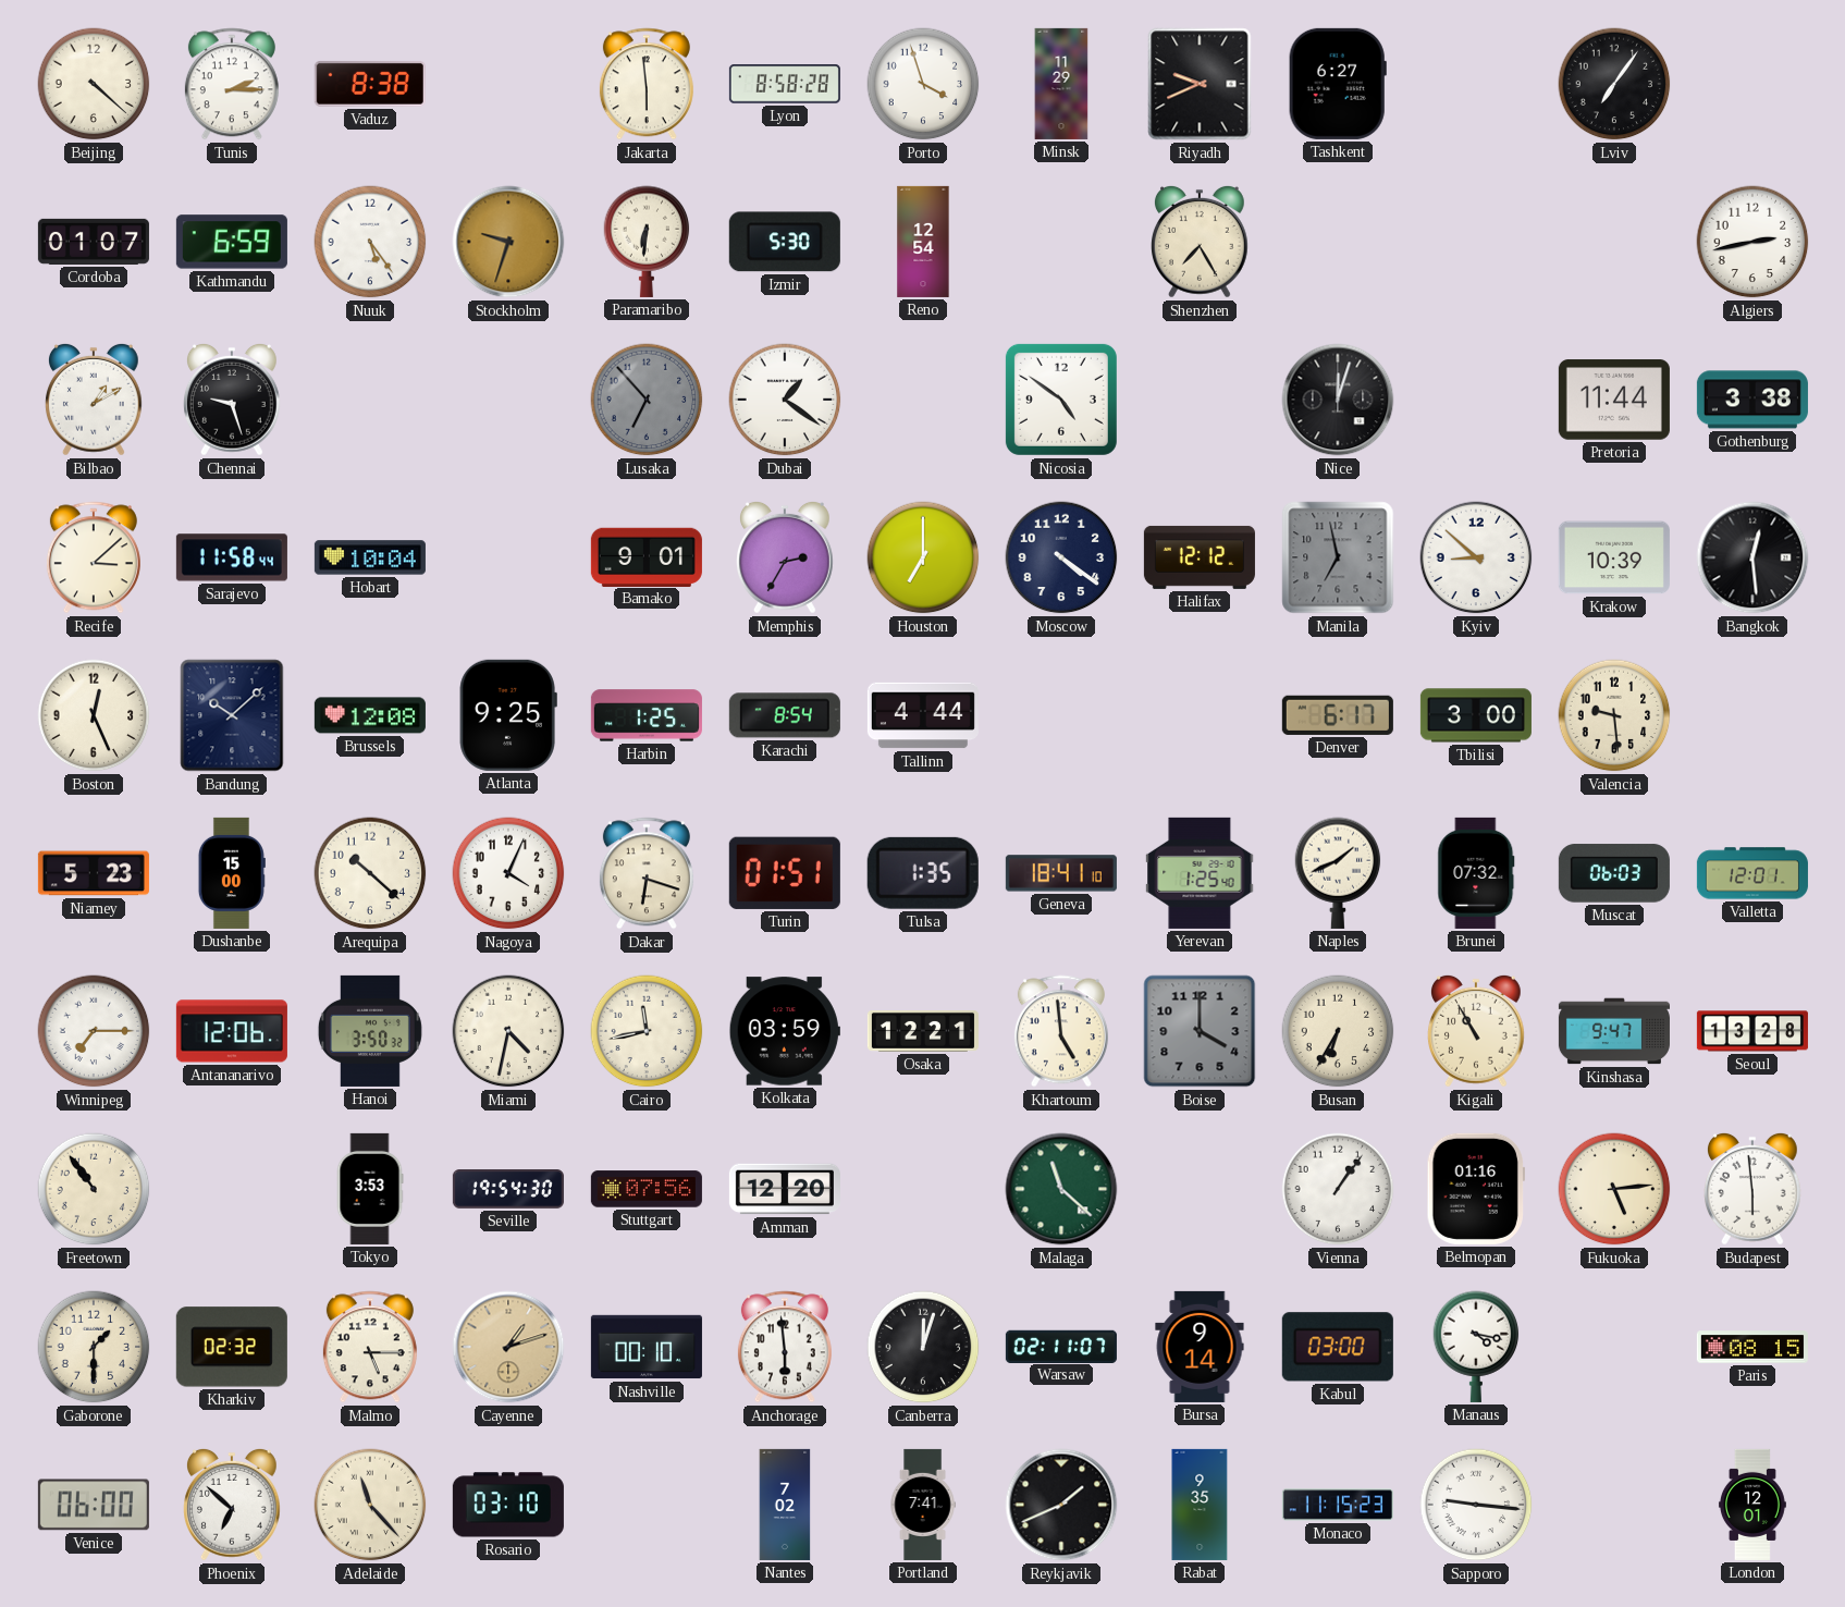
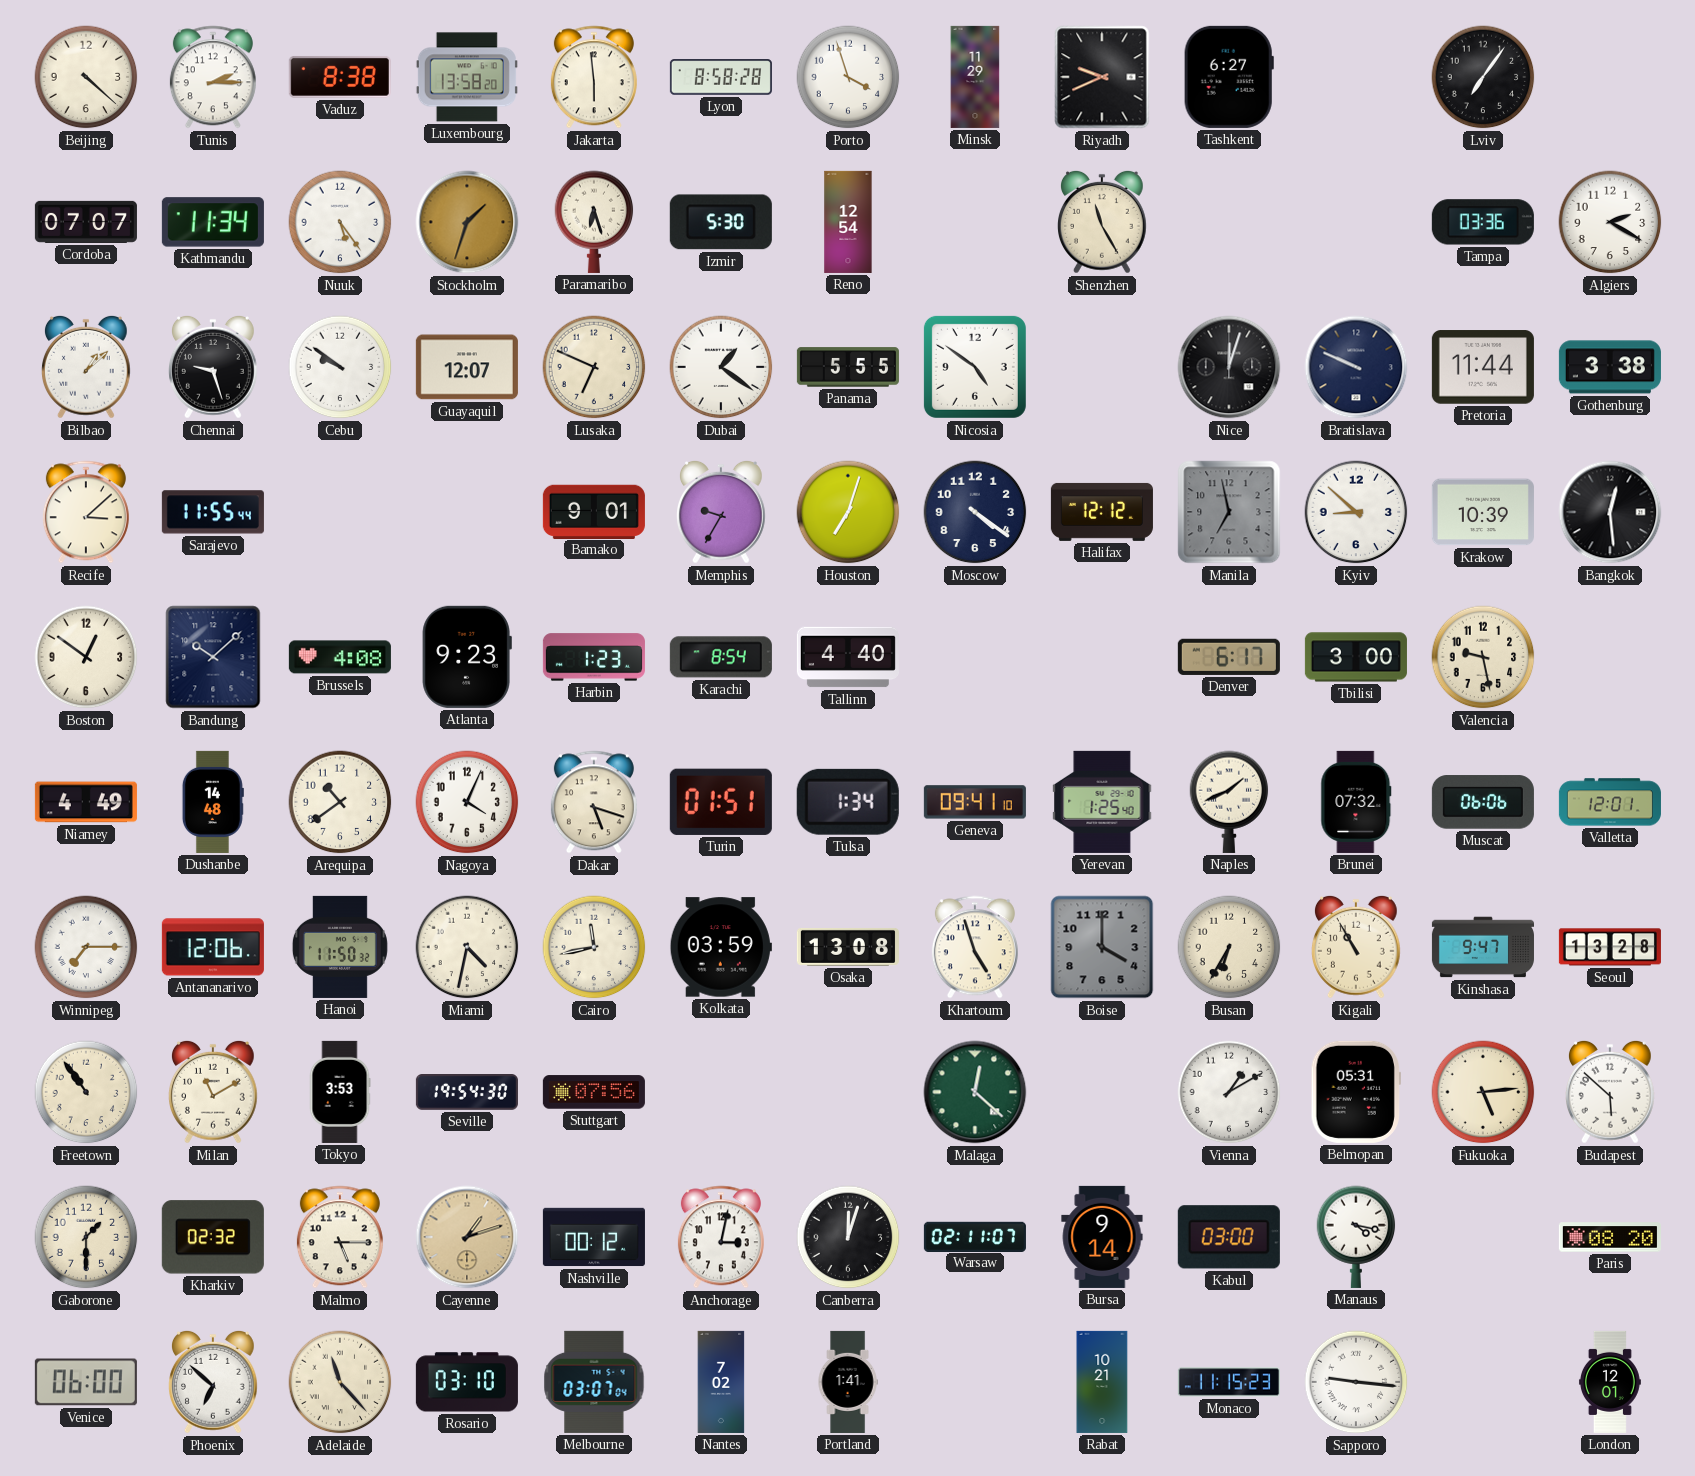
Luxembourg: none -> 13:58
Cordoba: 01:07 -> 07:07
Kathmandu: 6:59 -> 11:34
Stockholm: 9:33 -> 1:33
Paramaribo: 6:31 -> 6:27
Shenzhen: 7:25 -> 11:25
Tampa: none -> 03:36
Algiers: 2:43 -> 2:20
Bilbao: 1:10 -> 1:08
Cebu: none -> 9:51
Guayaquil: none -> 12:07
Lusaka: 6:53 -> 6:49
Lusaka dial: grey -> cream
Panama: none -> 5:55
Bratislava: none -> 9:49
Sarajevo: 11:58 -> 11:55
Hobart: 10:04 -> none
Memphis: 2:35 -> 9:35
Houston: 7:00 -> 7:03
Boston: 12:26 -> 12:51
Brussels: 12:08 -> 4:08
Atlanta: 9:25 -> 9:23
Harbin: 1:25 -> 1:23
Tallinn: 4:44 -> 4:40
Valencia: 9:29 -> 9:28
Niamey: 5:23 -> 4:49
Dushanbe: 15:00 -> 14:48
Arequipa: 10:22 -> 10:39
Dakar: 6:18 -> 5:18
Tulsa: 1:35 -> 1:34
Geneva: 18:41 -> 09:41
Muscat: 06:03 -> 06:06
Hanoi: 3:50 -> 11:50
Osaka: 12:21 -> 13:08
Khartoum: 4:59 -> 4:57
Milan: none -> 11:10
Amman: 12:20 -> none
Malaga: 11:22 -> 12:22
Vienna: 1:06 -> 1:10
Belmopan: 01:16 -> 05:31
Budapest: 5:59 -> 5:52
Nashville: 00:10 -> 00:12
Anchorage: 5:59 -> 3:02
Paris: 08:15 -> 08:20
Melbourne: none -> 03:07
Portland: 7:41 -> 1:41
Reykjavik: 1:41 -> none
Rabat: 9:35 -> 10:21
